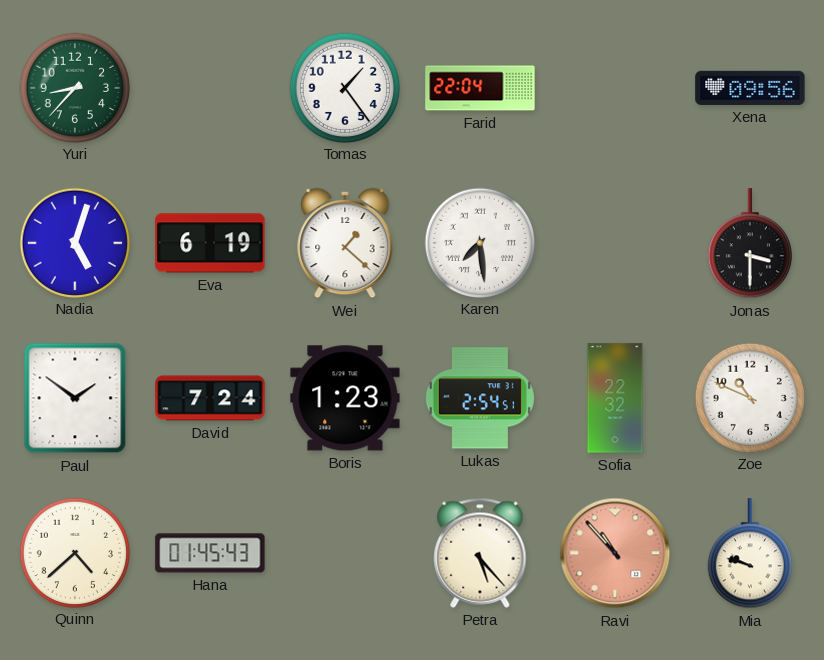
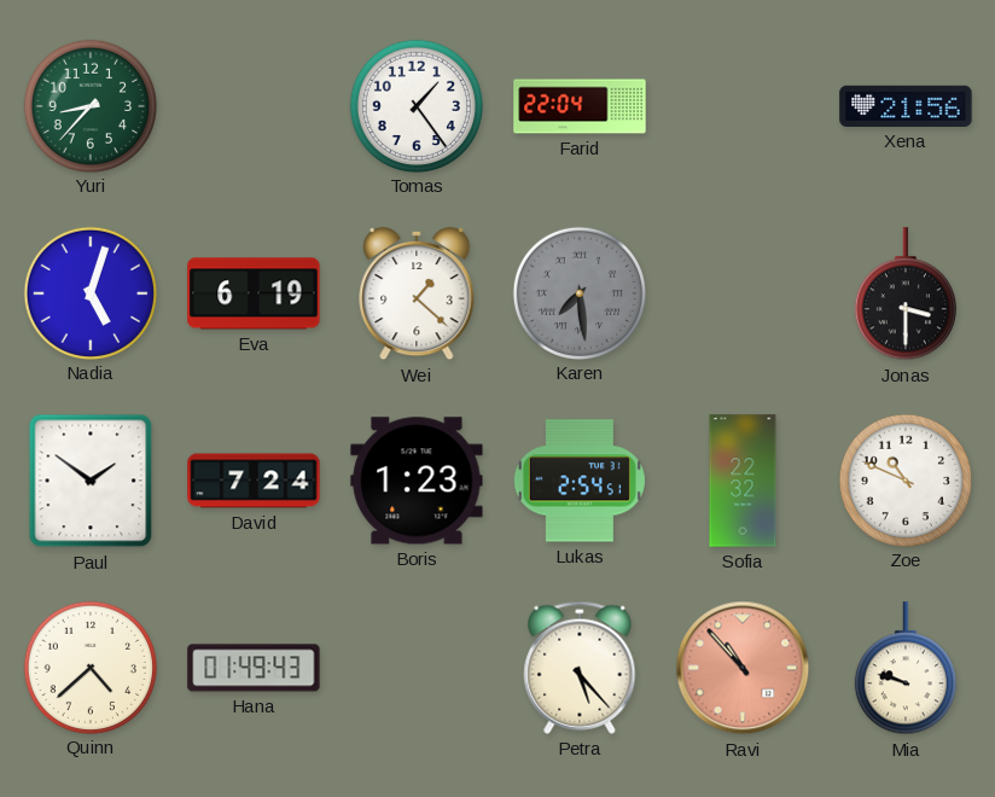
Xena: 09:56 -> 21:56
Karen dial: white -> grey
Hana: 01:45 -> 01:49
